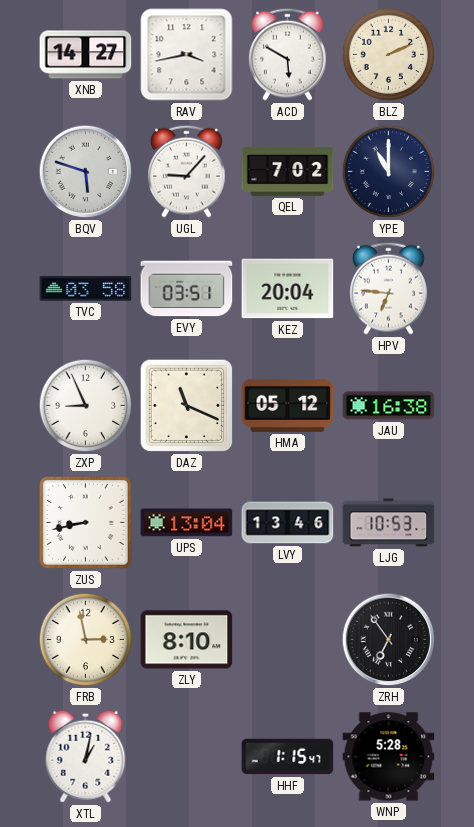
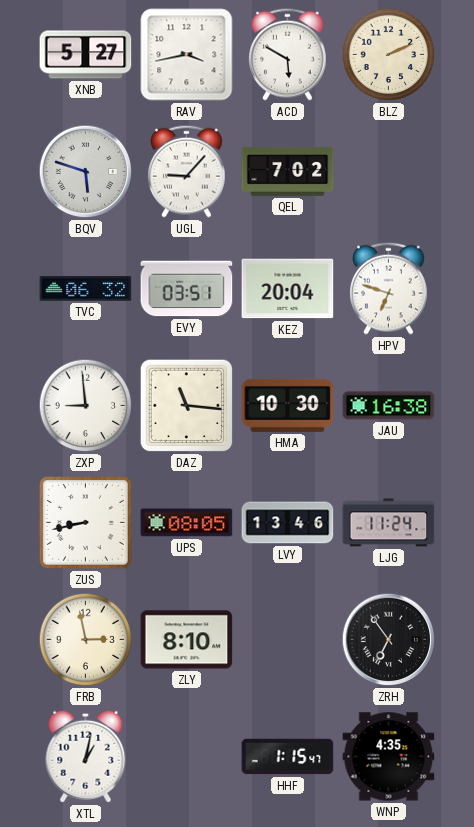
XNB: 14:27 -> 5:27
YPE: 11:00 -> none
TVC: 03:58 -> 06:32
HPV: 6:46 -> 6:48
ZXP: 8:56 -> 8:59
DAZ: 11:19 -> 11:16
HMA: 05:12 -> 10:30
UPS: 13:04 -> 08:05
LJG: 10:53 -> 11:24
WNP: 5:28 -> 4:35
